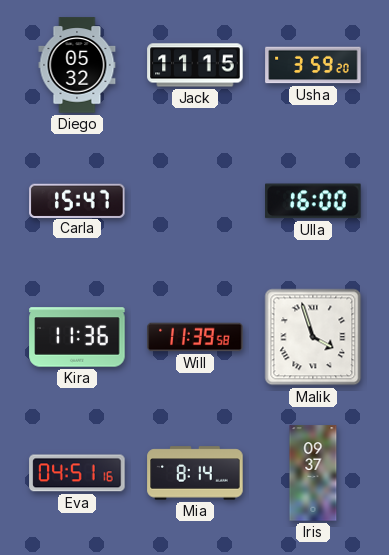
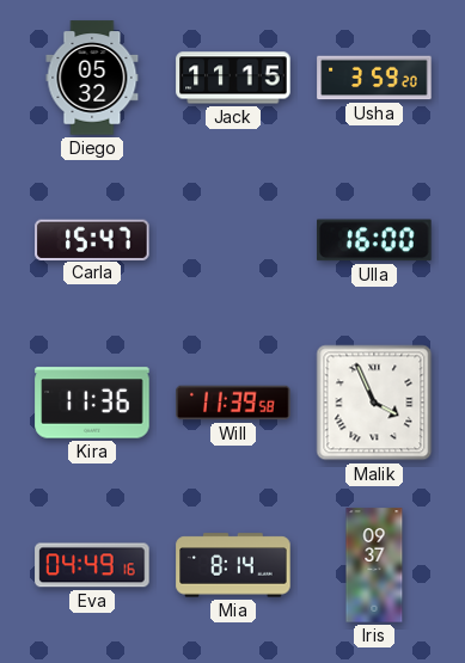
Malik: 3:57 -> 3:56
Eva: 04:51 -> 04:49
